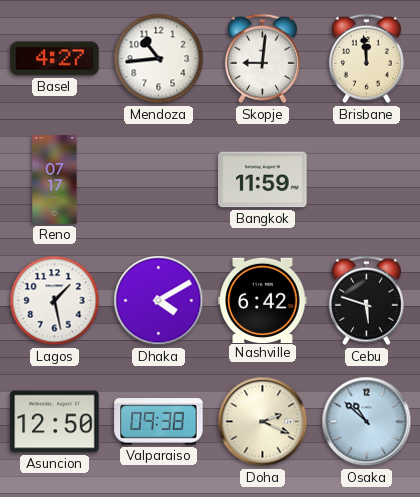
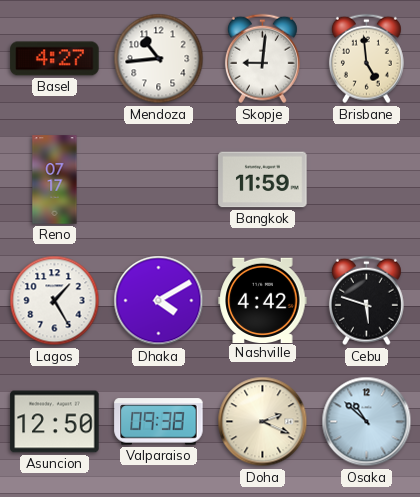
Brisbane: 11:59 -> 4:59
Lagos: 1:28 -> 1:25
Nashville: 6:42 -> 4:42
